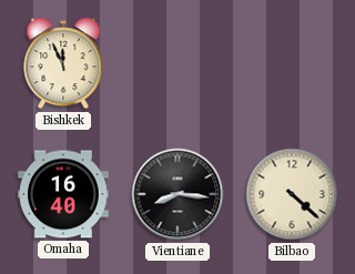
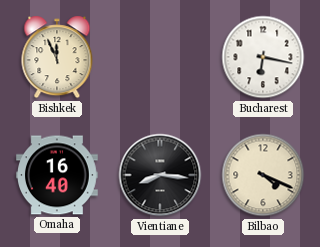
Bucharest: none -> 6:17
Bilbao: 4:22 -> 4:19
